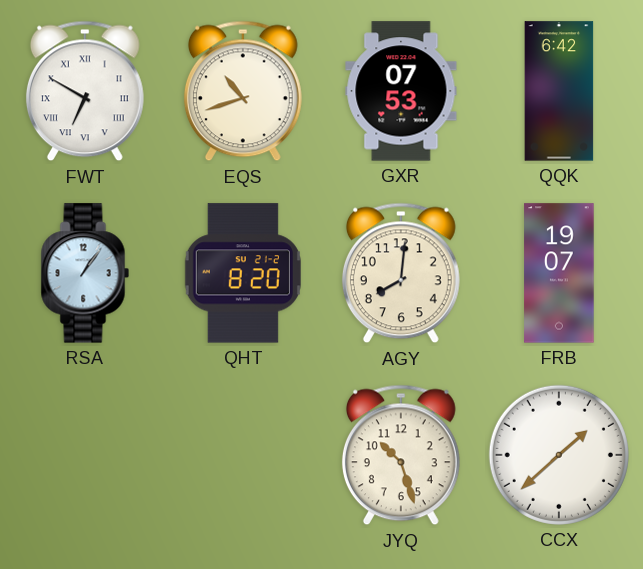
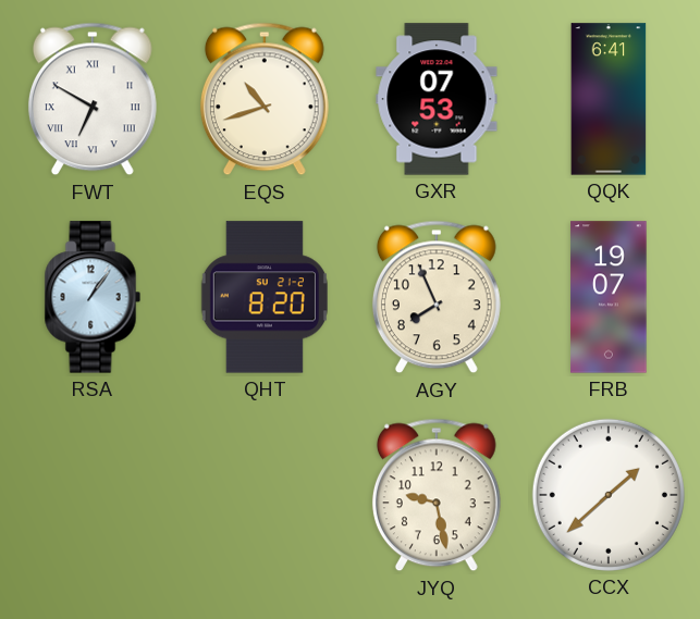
QQK: 6:42 -> 6:41
AGY: 8:01 -> 7:56
JYQ: 10:27 -> 9:28
